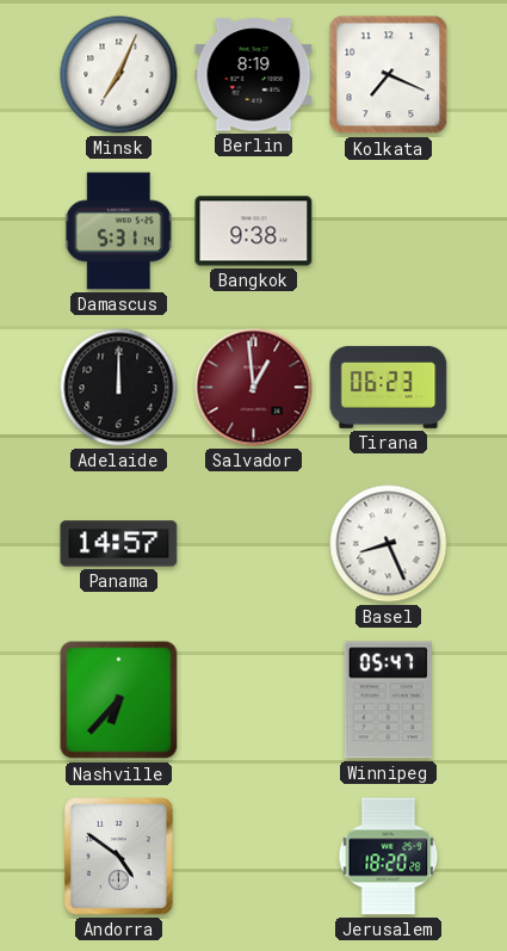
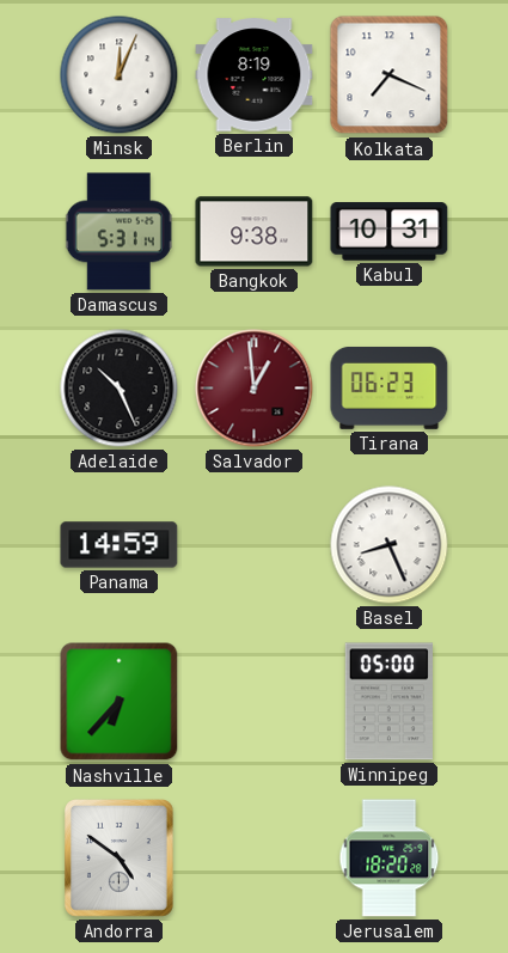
Minsk: 7:04 -> 12:04
Kabul: none -> 10:31
Adelaide: 12:00 -> 10:26
Panama: 14:57 -> 14:59
Winnipeg: 05:47 -> 05:00
